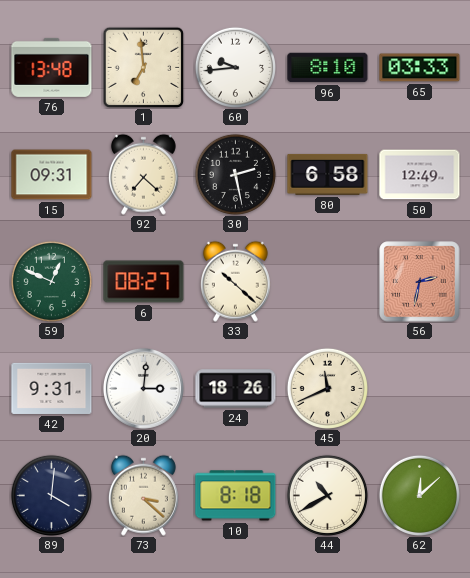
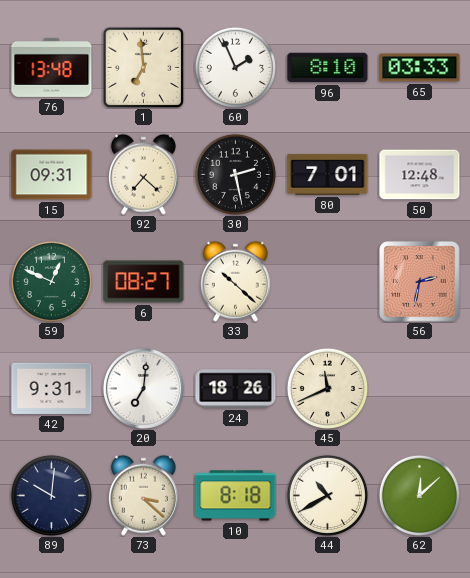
60: 9:44 -> 1:56
80: 6:58 -> 7:01
50: 12:49 -> 12:48
20: 3:01 -> 7:01
89: 4:01 -> 10:01
